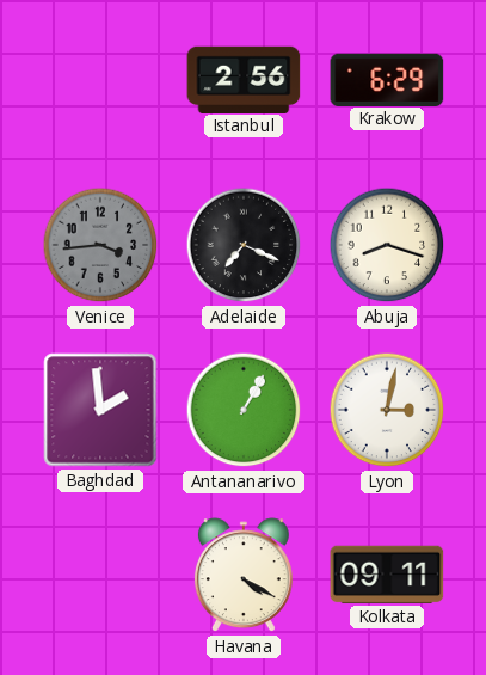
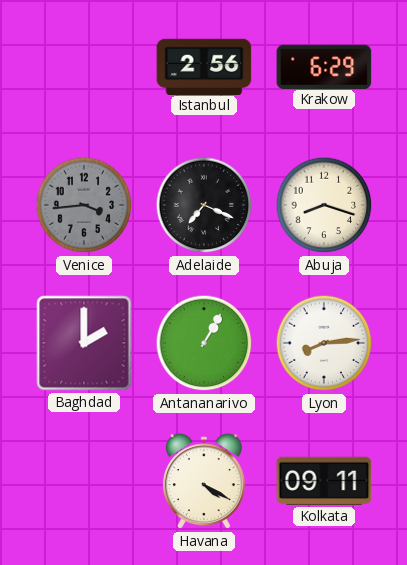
Baghdad: 1:59 -> 2:00
Lyon: 3:02 -> 8:14
